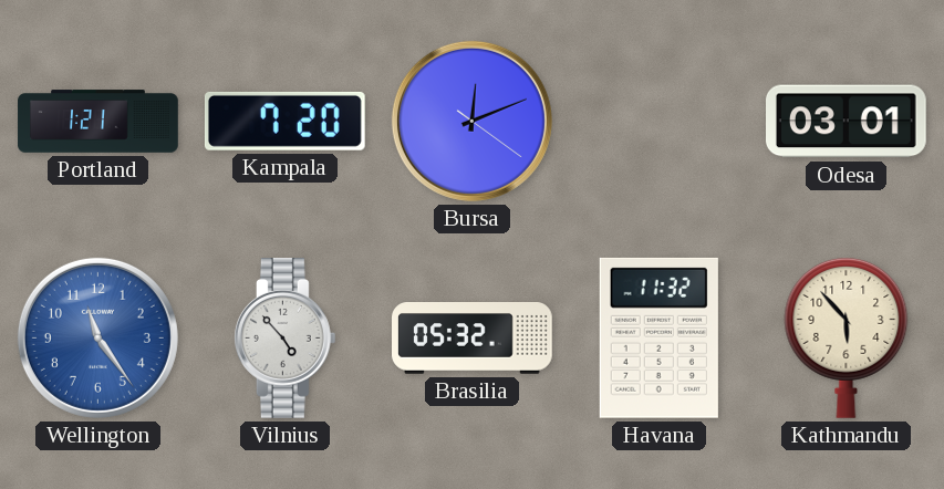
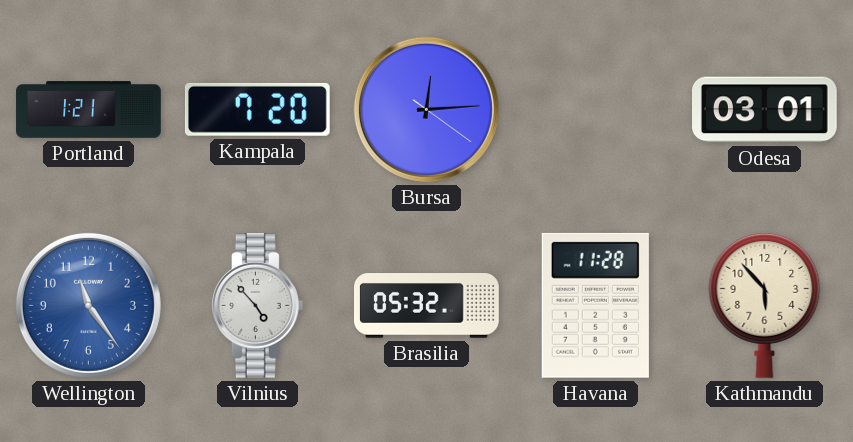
Bursa: 12:11 -> 12:14
Havana: 11:32 -> 11:28
